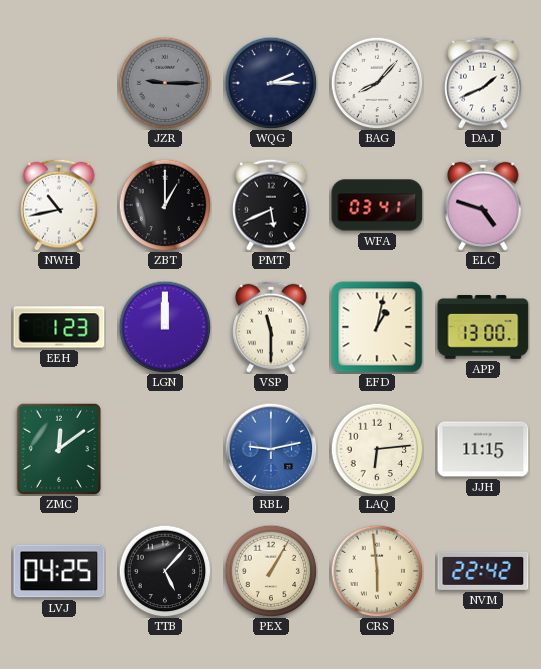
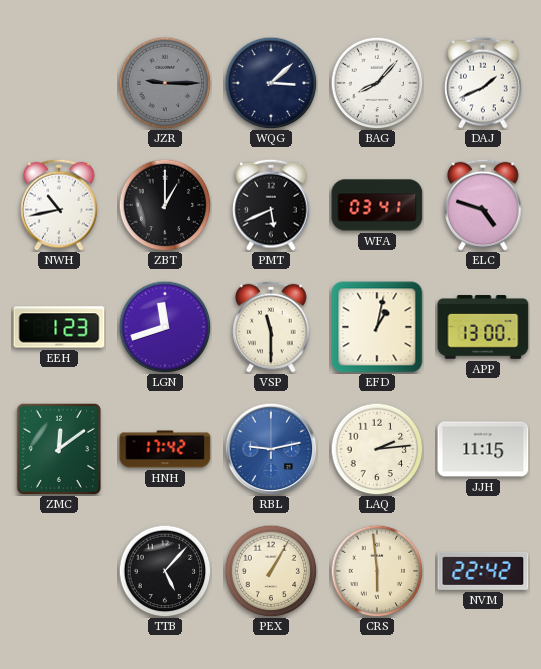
WQG: 2:15 -> 3:08
LGN: 12:00 -> 11:42
HNH: none -> 17:42
LAQ: 6:14 -> 2:14
LVJ: 04:25 -> none
